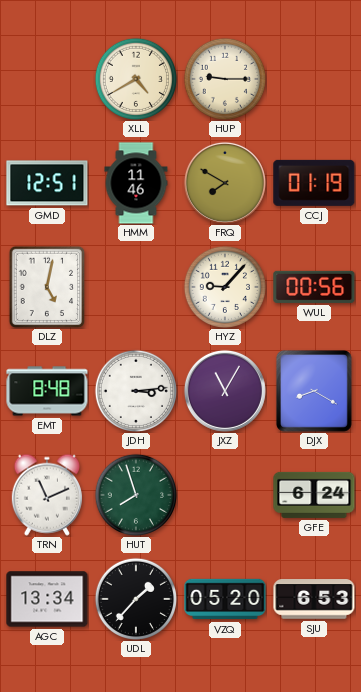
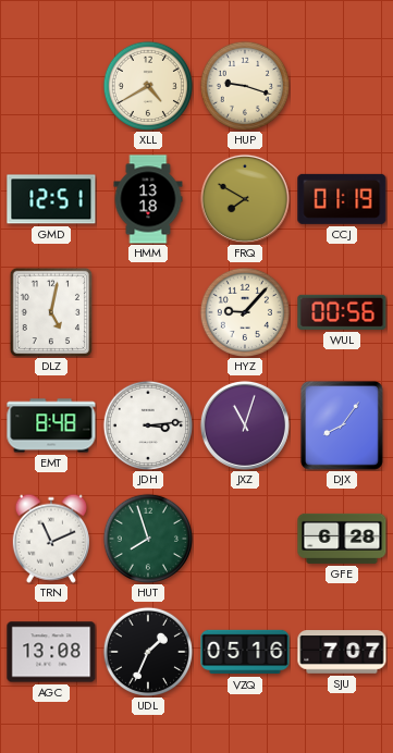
HUP: 9:15 -> 9:18
HMM: 11:46 -> 13:18
JXZ: 11:05 -> 11:03
DJX: 8:20 -> 8:06
GFE: 6:24 -> 6:28
AGC: 13:34 -> 13:08
UDL: 1:37 -> 1:34
VZQ: 05:20 -> 05:16
SJU: 6:53 -> 7:07
